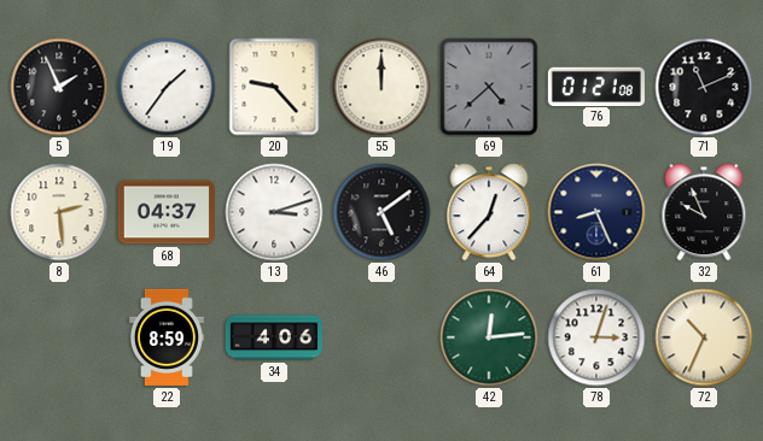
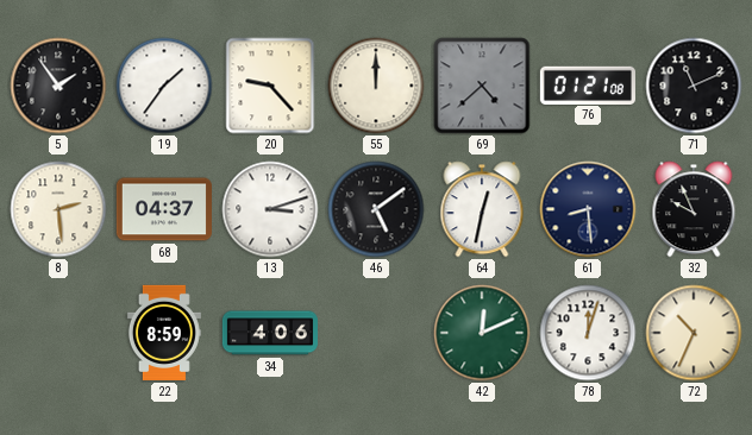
5: 1:56 -> 1:54
64: 12:37 -> 12:32
61: 8:26 -> 8:29
42: 12:14 -> 12:11
78: 3:03 -> 12:03
